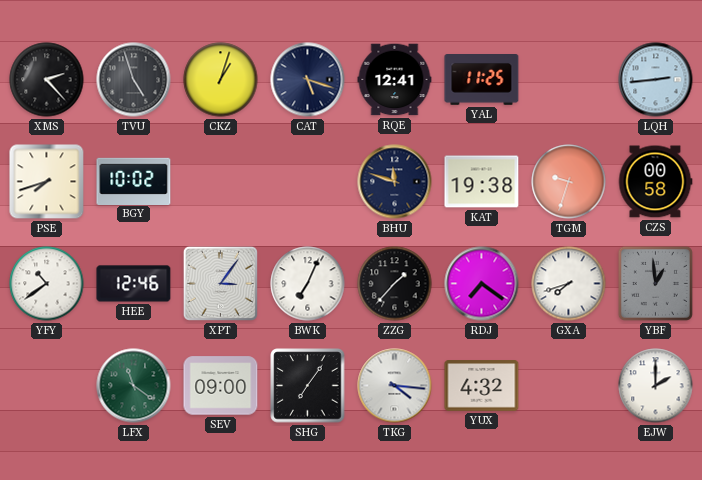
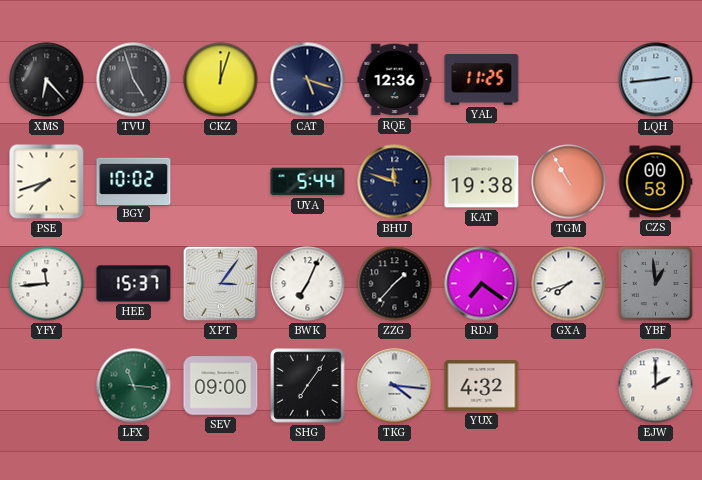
XMS: 2:23 -> 6:23
CKZ: 1:03 -> 12:03
RQE: 12:41 -> 12:36
UYA: none -> 5:44
TGM: 9:33 -> 10:55
YFY: 10:39 -> 11:44
HEE: 12:46 -> 15:37
LFX: 11:21 -> 11:16
